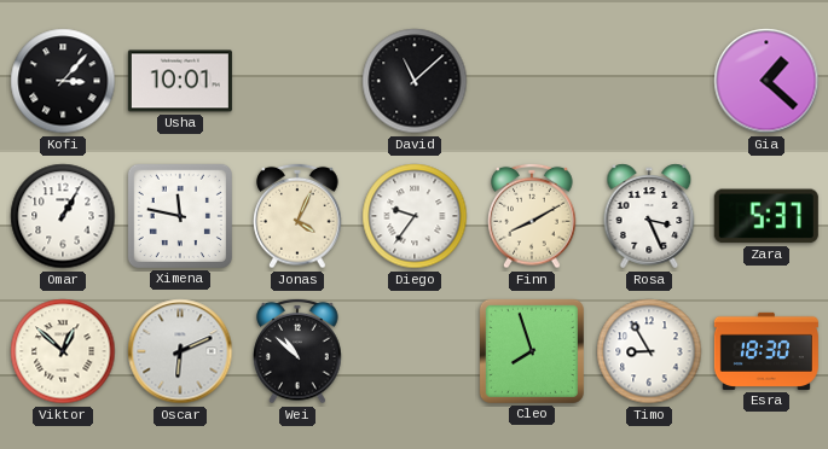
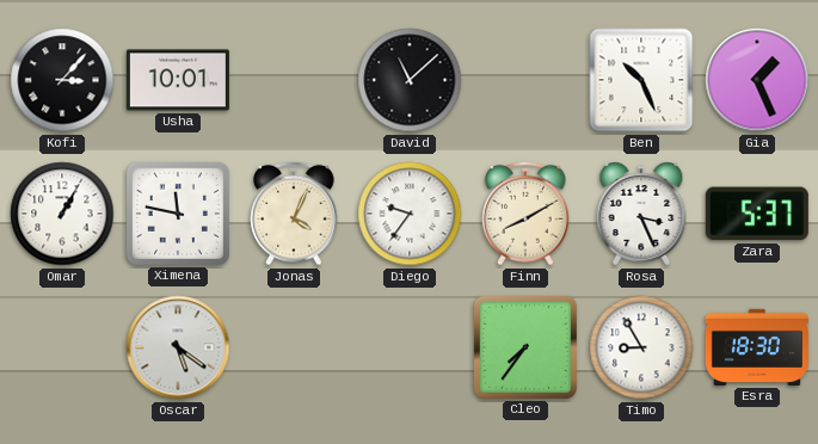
Ben: none -> 10:26
Gia: 1:22 -> 1:26
Viktor: 12:52 -> none
Oscar: 6:11 -> 5:21
Wei: 10:52 -> none
Cleo: 7:57 -> 7:36
